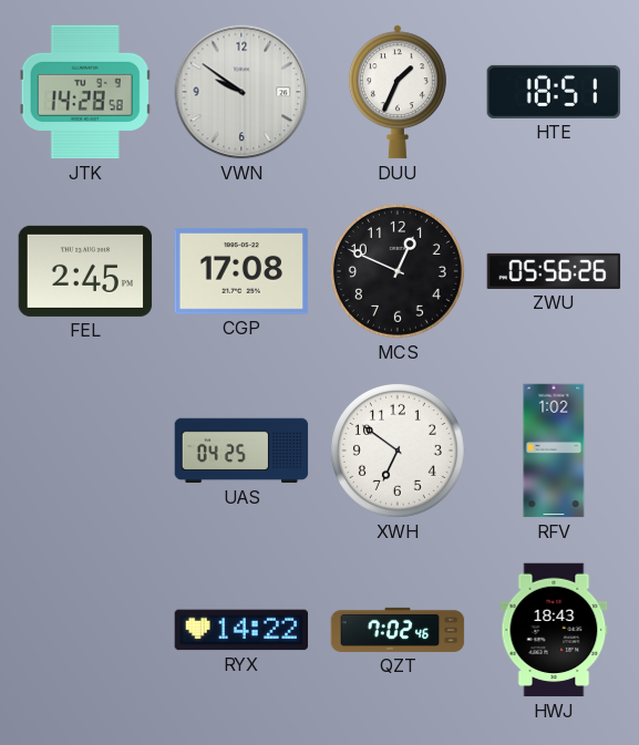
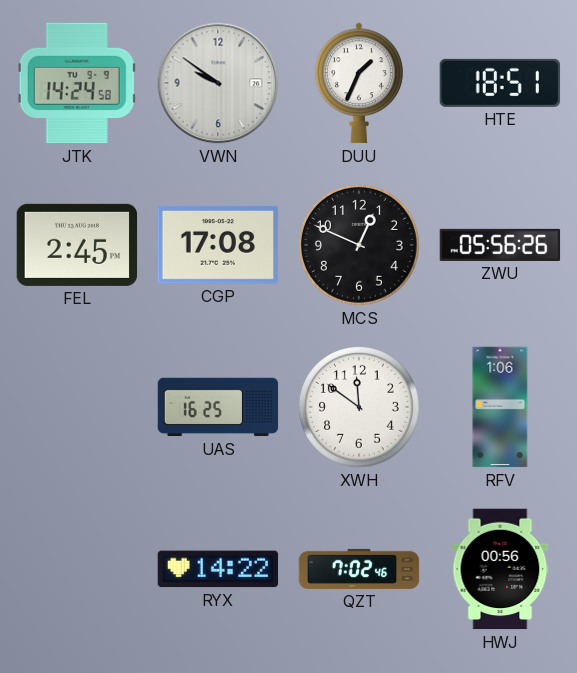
JTK: 14:28 -> 14:24
UAS: 04:25 -> 16:25
XWH: 6:51 -> 11:51
RFV: 1:02 -> 1:06
HWJ: 18:43 -> 00:56
